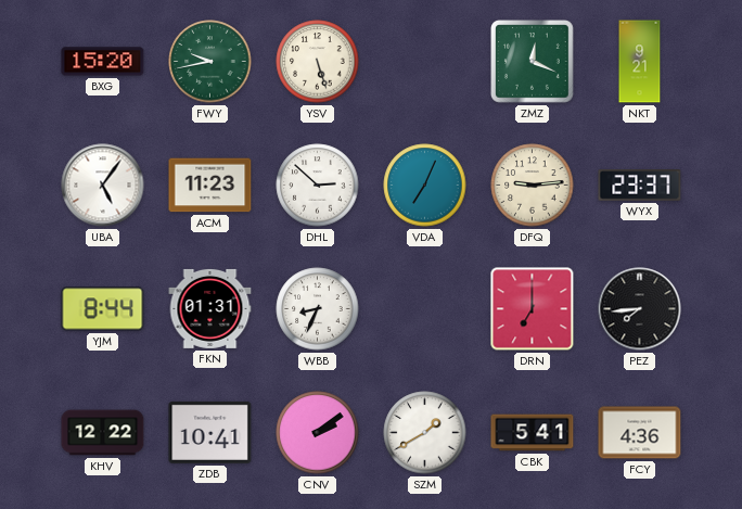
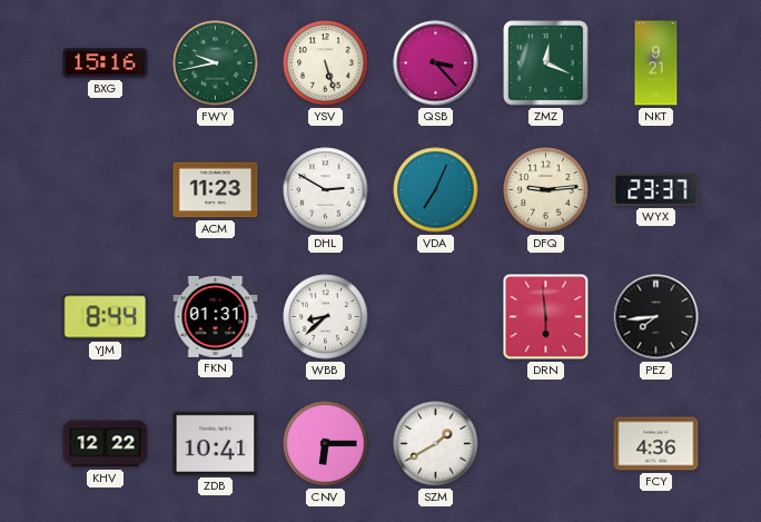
BXG: 15:20 -> 15:16
QSB: none -> 3:23
UBA: 5:06 -> none
DHL: 2:52 -> 2:50
WBB: 8:34 -> 8:38
DRN: 7:00 -> 5:59
CNV: 2:09 -> 6:15
CBK: 5:41 -> none
